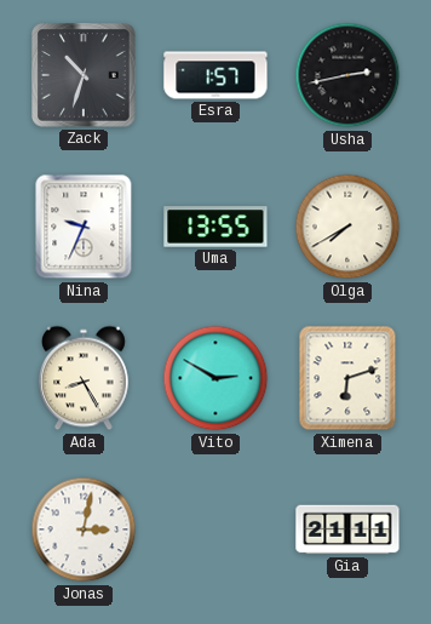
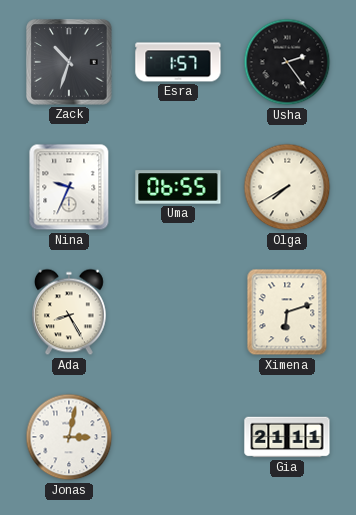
Usha: 2:43 -> 2:24
Uma: 13:55 -> 06:55
Vito: 2:50 -> none
